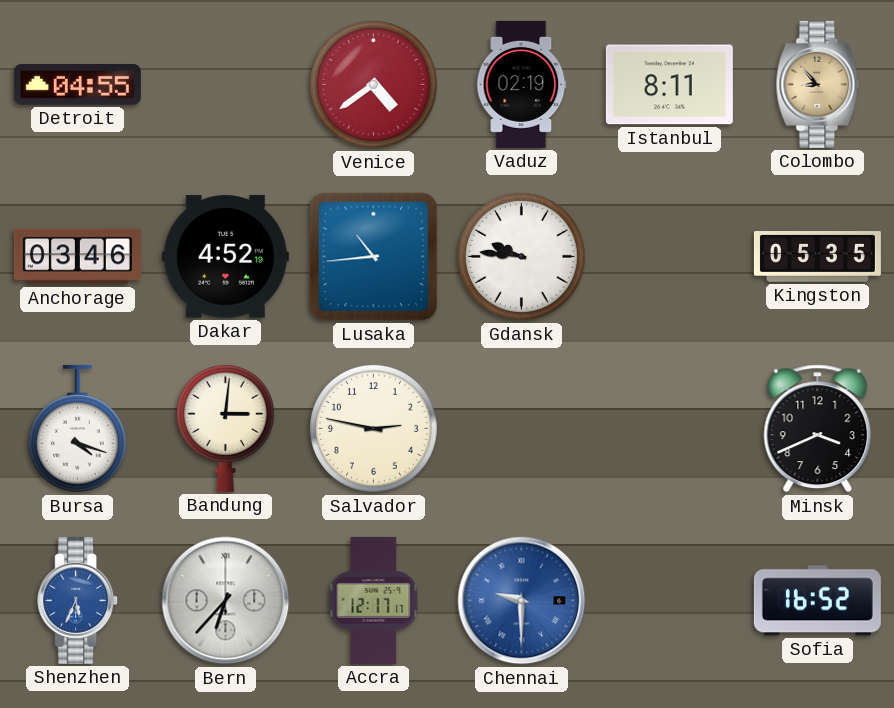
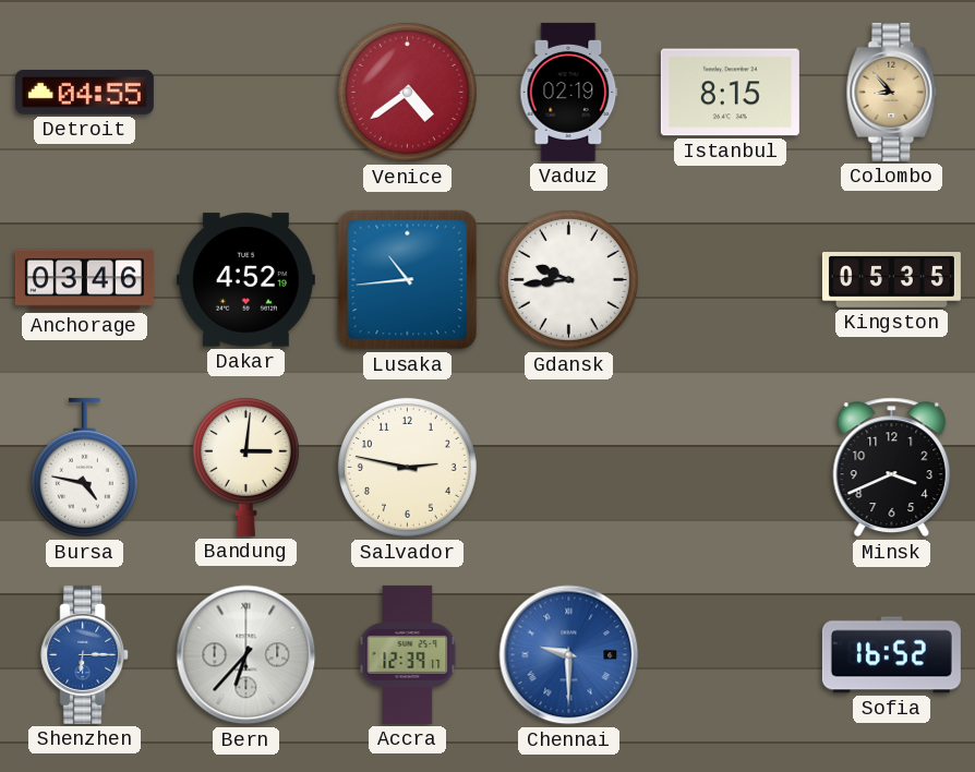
Istanbul: 8:11 -> 8:15
Gdansk: 9:46 -> 9:44
Bursa: 4:18 -> 4:47
Shenzhen: 5:34 -> 6:15
Accra: 12:17 -> 12:39
